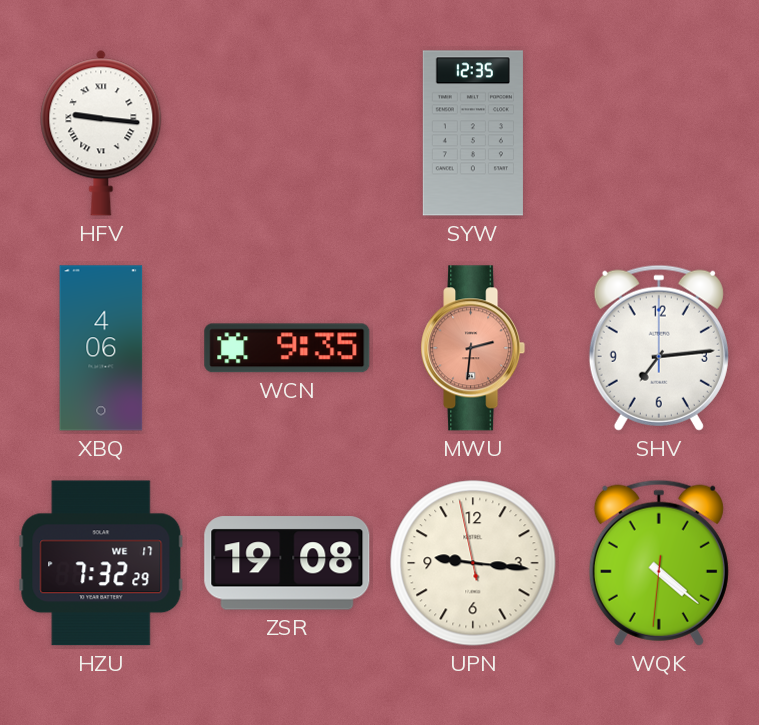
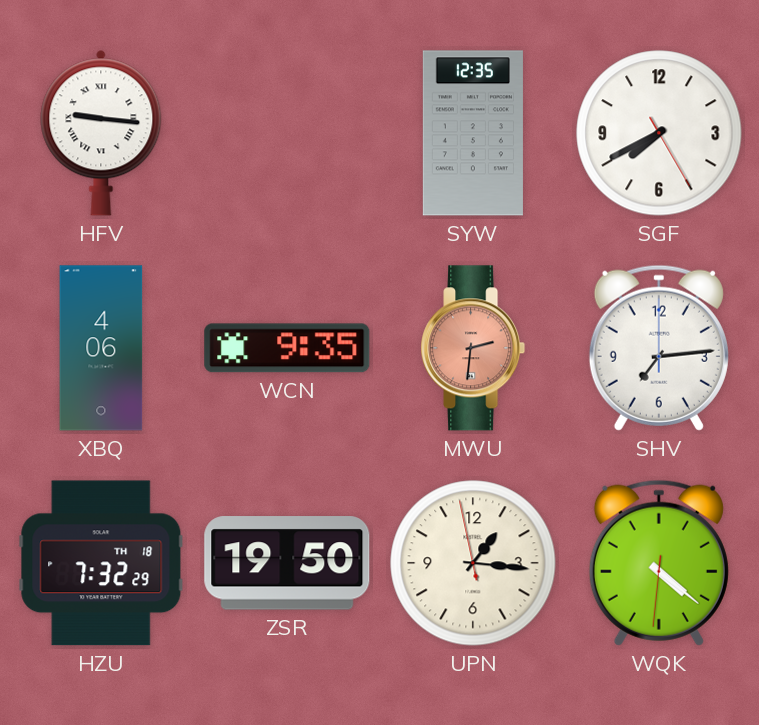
SGF: none -> 7:40
HZU date: WE 17 -> TH 18
ZSR: 19:08 -> 19:50
UPN: 9:15 -> 1:15
